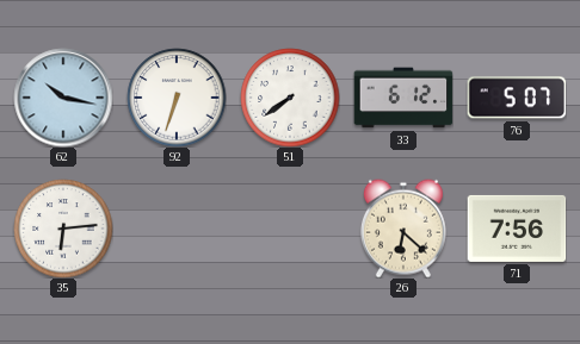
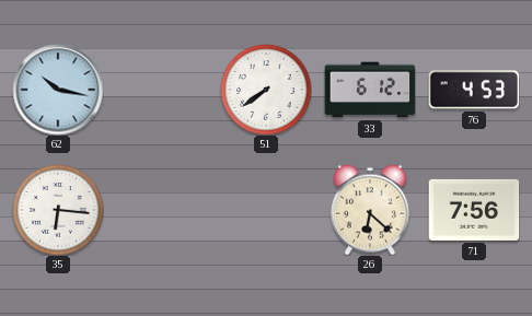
92: 6:33 -> none
76: 5:07 -> 4:53
35: 6:14 -> 6:16
